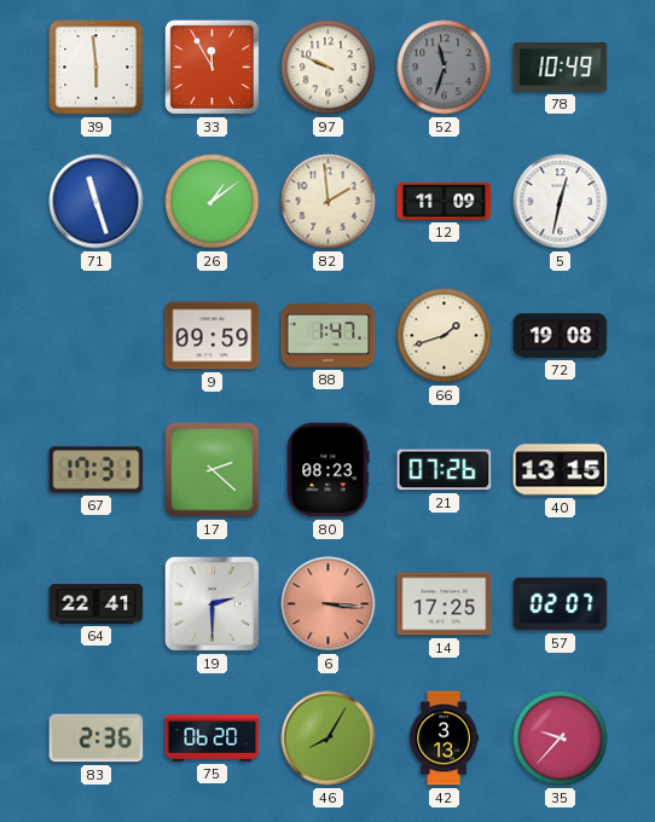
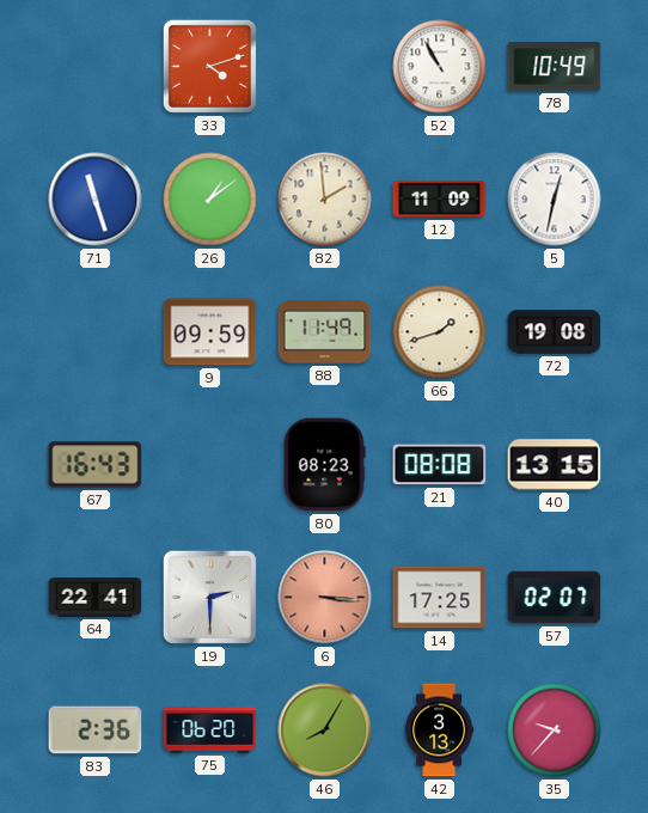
39: 5:59 -> none
33: 11:55 -> 4:12
97: 9:49 -> none
52: 11:33 -> 10:55
52 dial: grey -> white
88: 1:47 -> 11:49
67: 17:31 -> 16:43
17: 2:22 -> none
21: 07:26 -> 08:08
